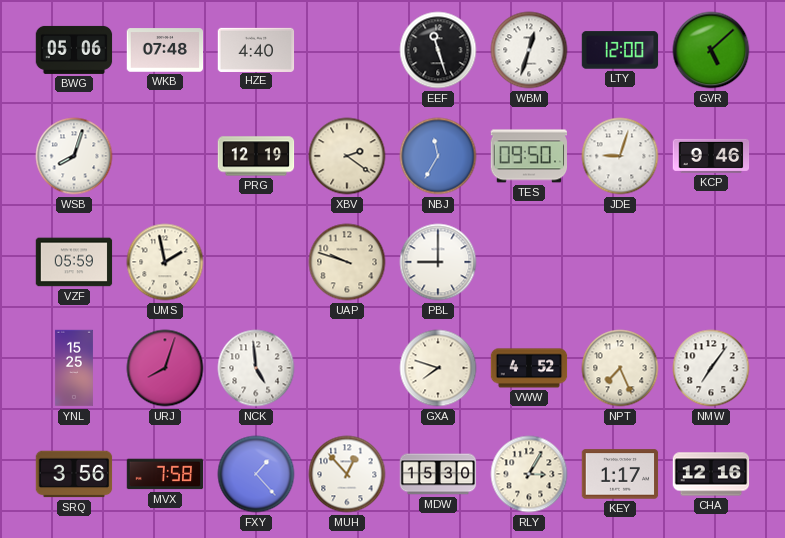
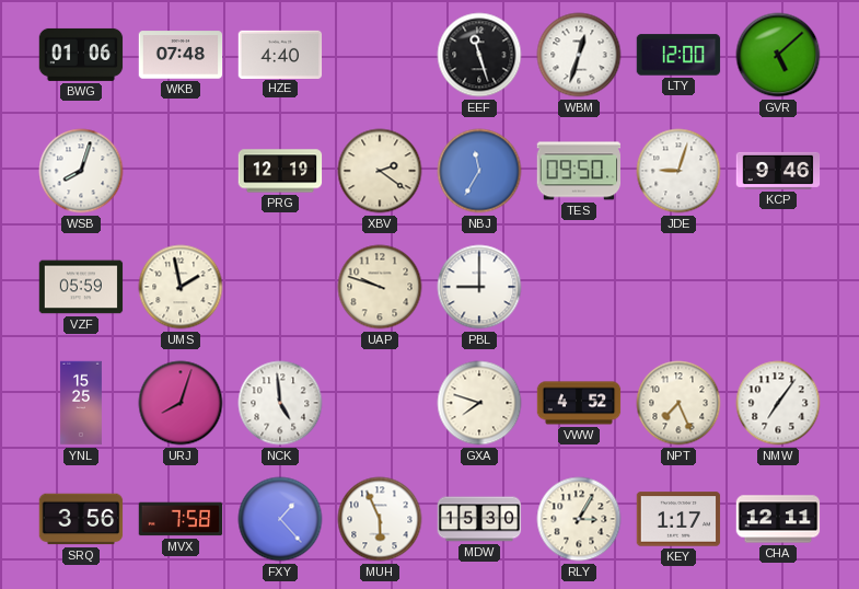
BWG: 05:06 -> 01:06
MUH: 12:53 -> 5:56
CHA: 12:16 -> 12:11
